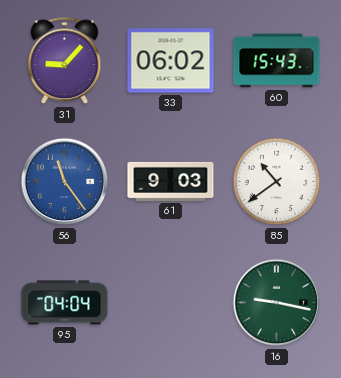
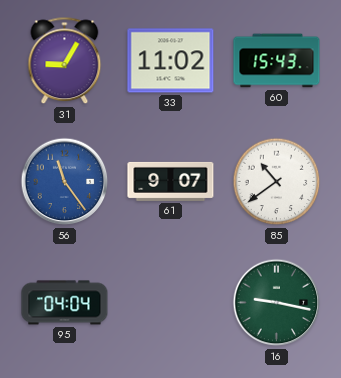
31: 9:07 -> 9:05
33: 06:02 -> 11:02
61: 9:03 -> 9:07
